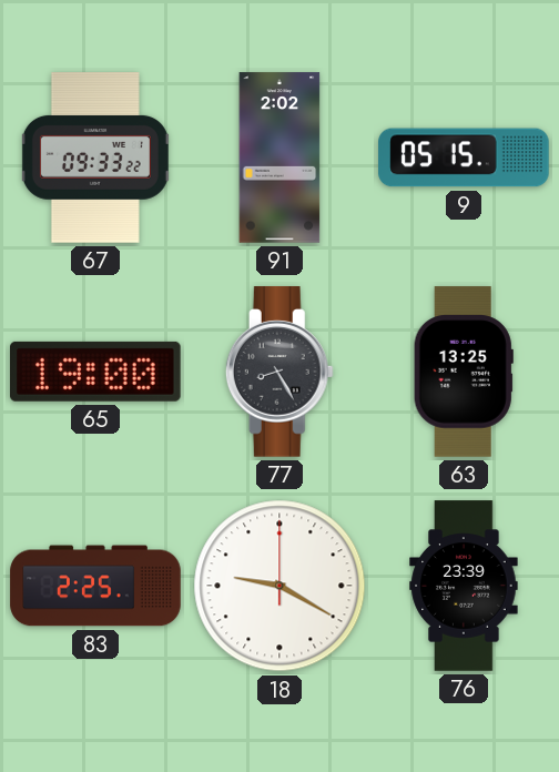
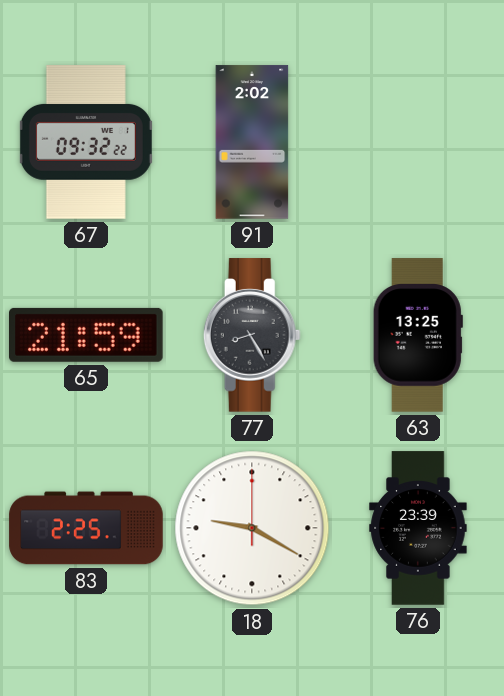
67: 09:33 -> 09:32
9: 05:15 -> none
65: 19:00 -> 21:59
